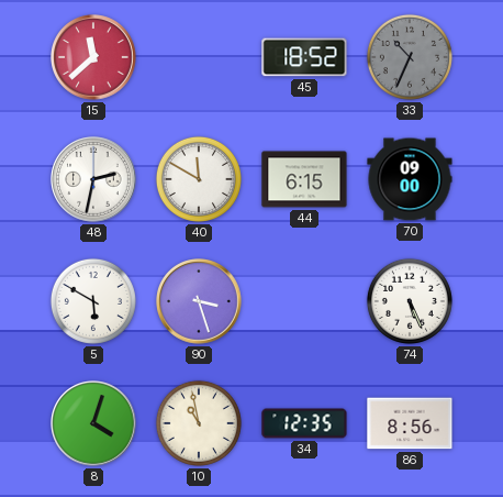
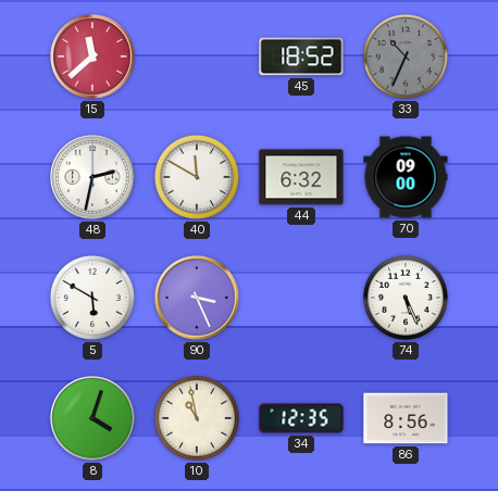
44: 6:15 -> 6:32
90: 3:27 -> 3:26
